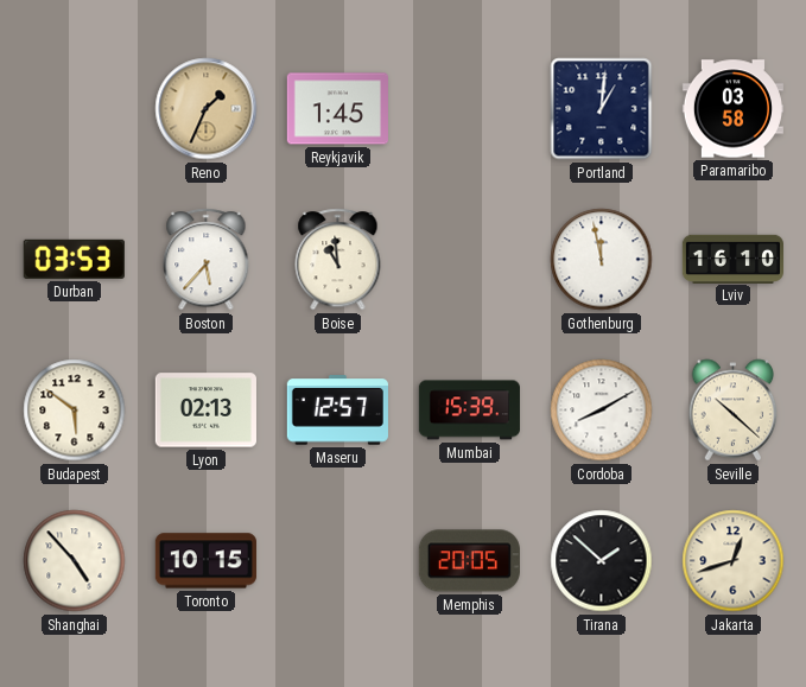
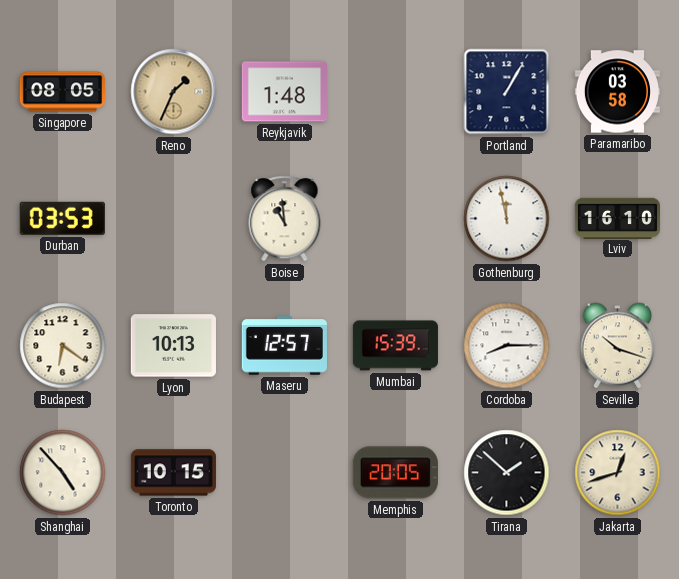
Singapore: none -> 08:05
Reykjavik: 1:45 -> 1:48
Portland: 1:01 -> 1:05
Boston: 5:37 -> none
Budapest: 5:51 -> 6:21
Lyon: 02:13 -> 10:13
Cordoba: 8:10 -> 8:15
Seville: 10:22 -> 10:18
